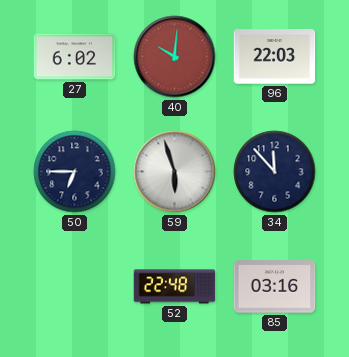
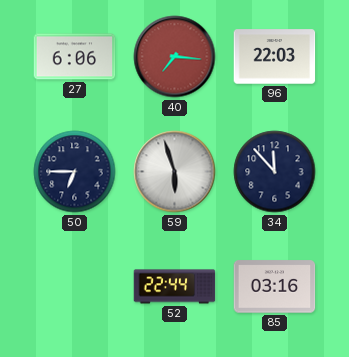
27: 6:02 -> 6:06
40: 10:01 -> 7:16
52: 22:48 -> 22:44
